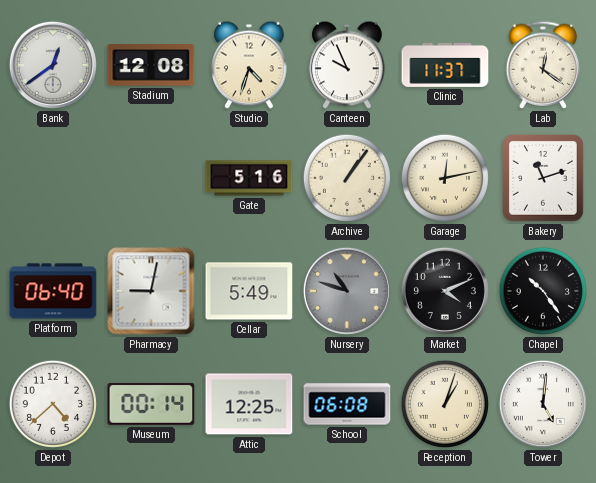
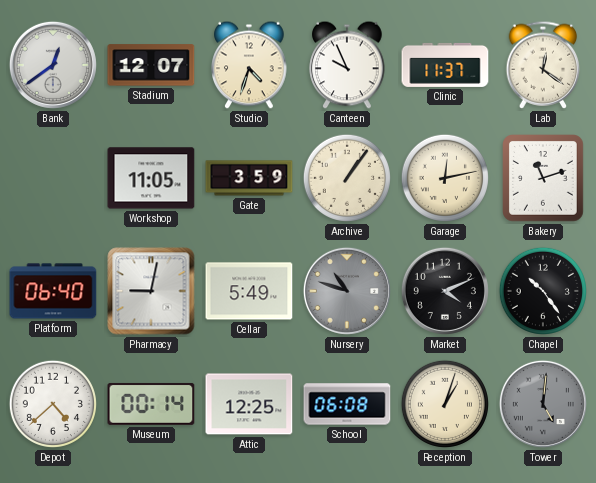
Stadium: 12:08 -> 12:07
Workshop: none -> 11:05
Gate: 5:16 -> 3:59
Tower dial: white -> grey
